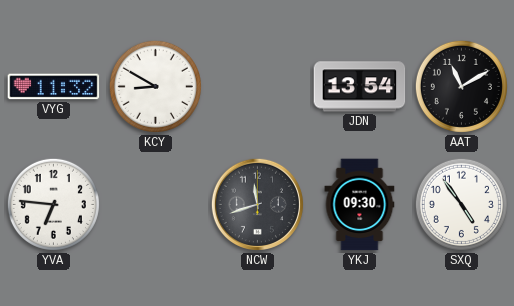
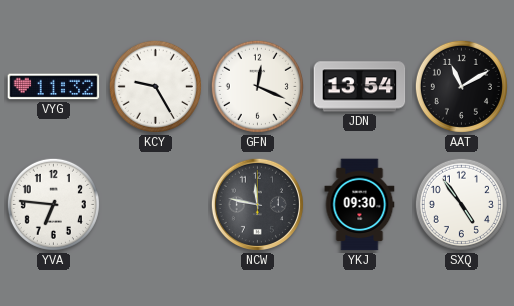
KCY: 8:50 -> 9:25
GFN: none -> 12:19
NCW: 11:42 -> 11:47
